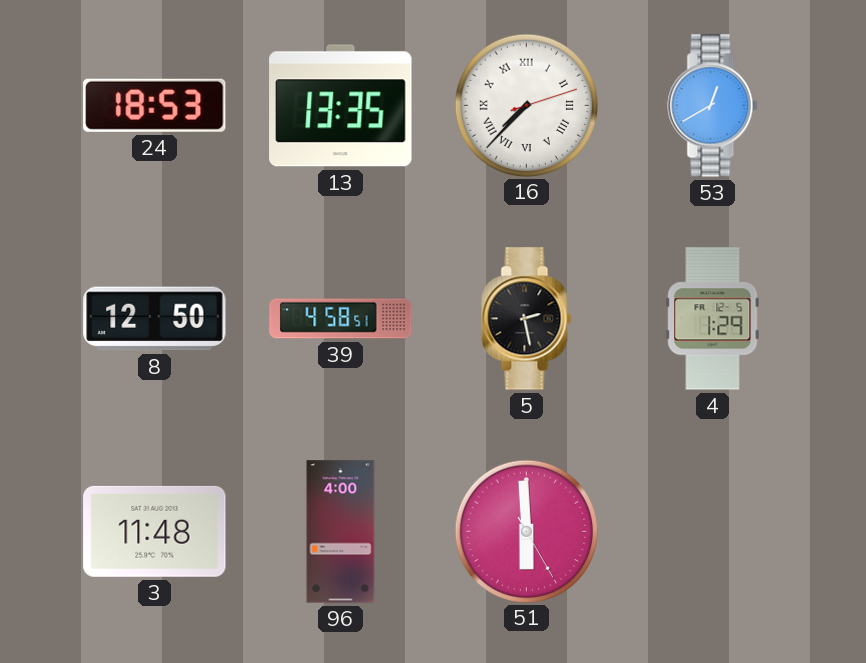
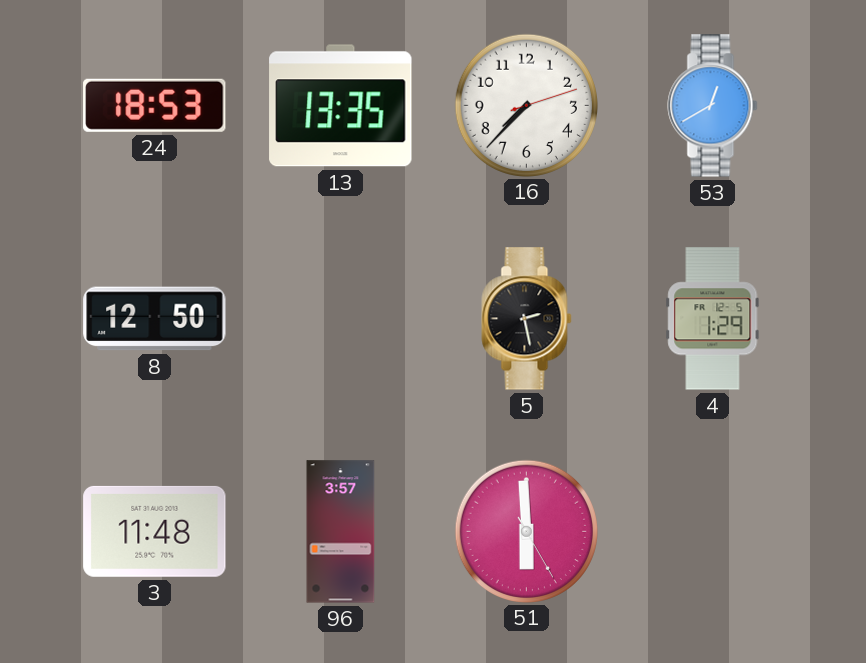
16 numerals: Roman -> Arabic
39: 4:58 -> none
96: 4:00 -> 3:57
